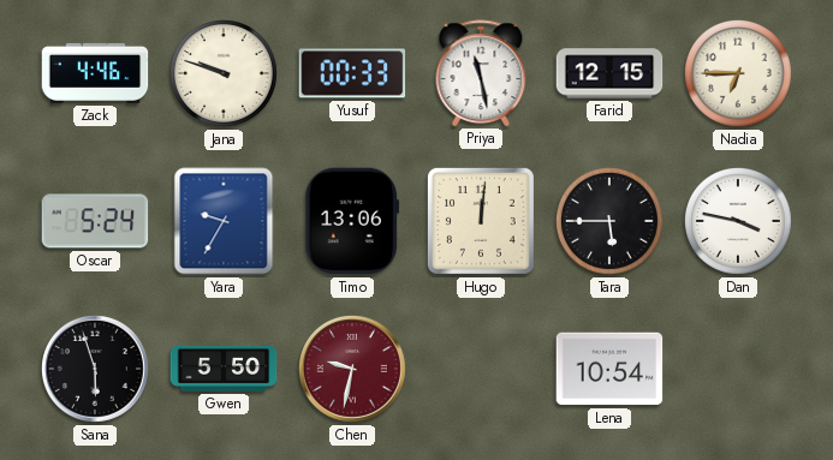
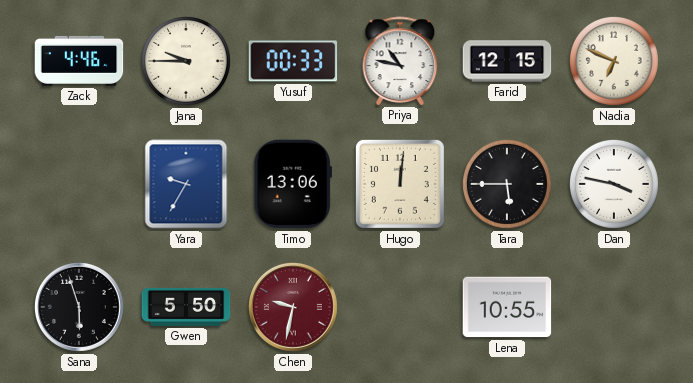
Jana: 9:48 -> 9:45
Priya: 11:28 -> 10:47
Nadia: 6:45 -> 6:49
Oscar: 5:24 -> none
Lena: 10:54 -> 10:55
